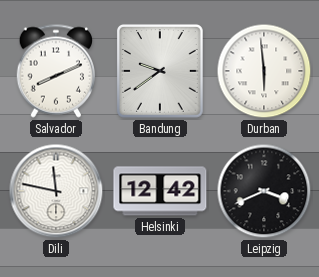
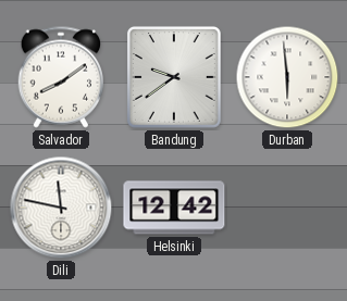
Salvador: 8:11 -> 8:09
Leipzig: 3:41 -> none
